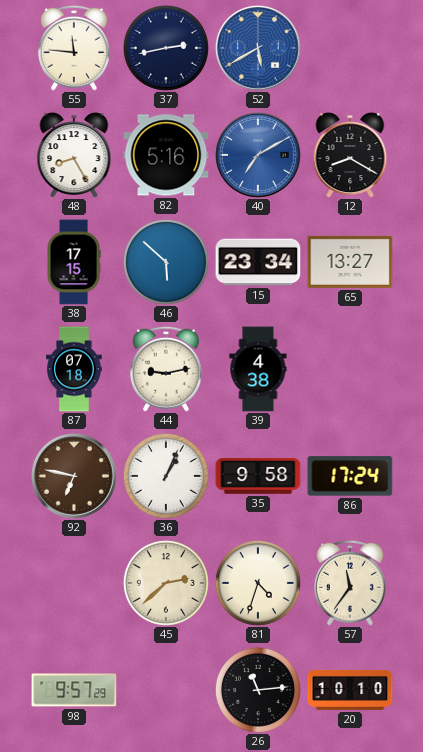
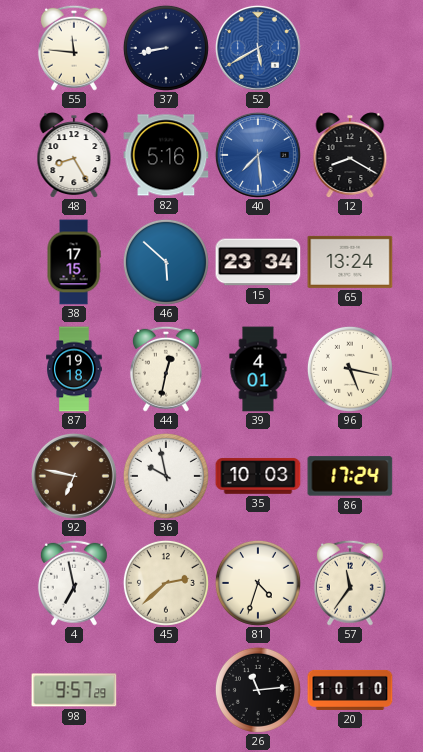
37: 2:43 -> 8:43
40: 7:10 -> 7:29
65: 13:27 -> 13:24
87: 07:18 -> 19:18
44: 9:13 -> 12:32
39: 4:38 -> 4:01
96: none -> 5:17
36: 1:04 -> 9:58
35: 9:58 -> 10:03
4: none -> 6:58
